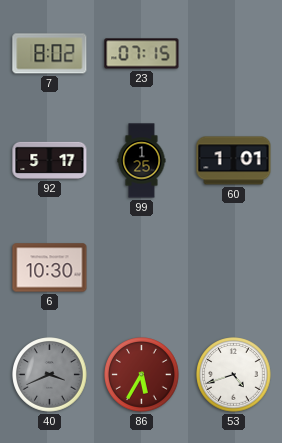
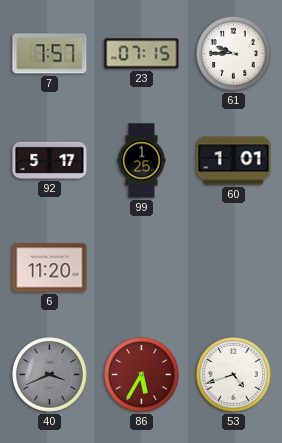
7: 8:02 -> 7:57
61: none -> 9:45
6: 10:30 -> 11:20
